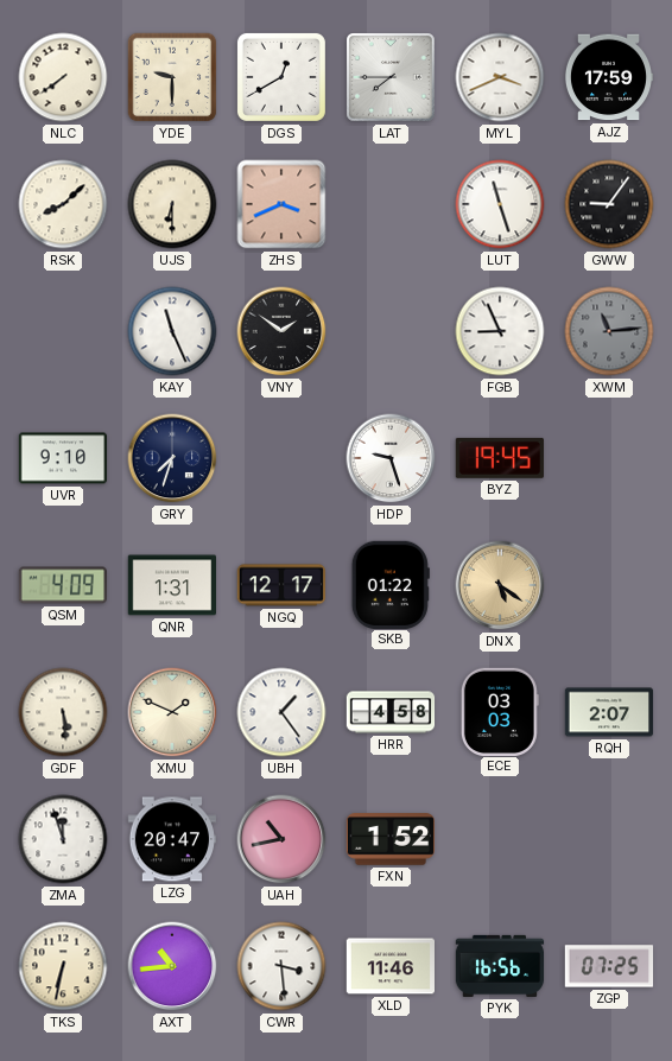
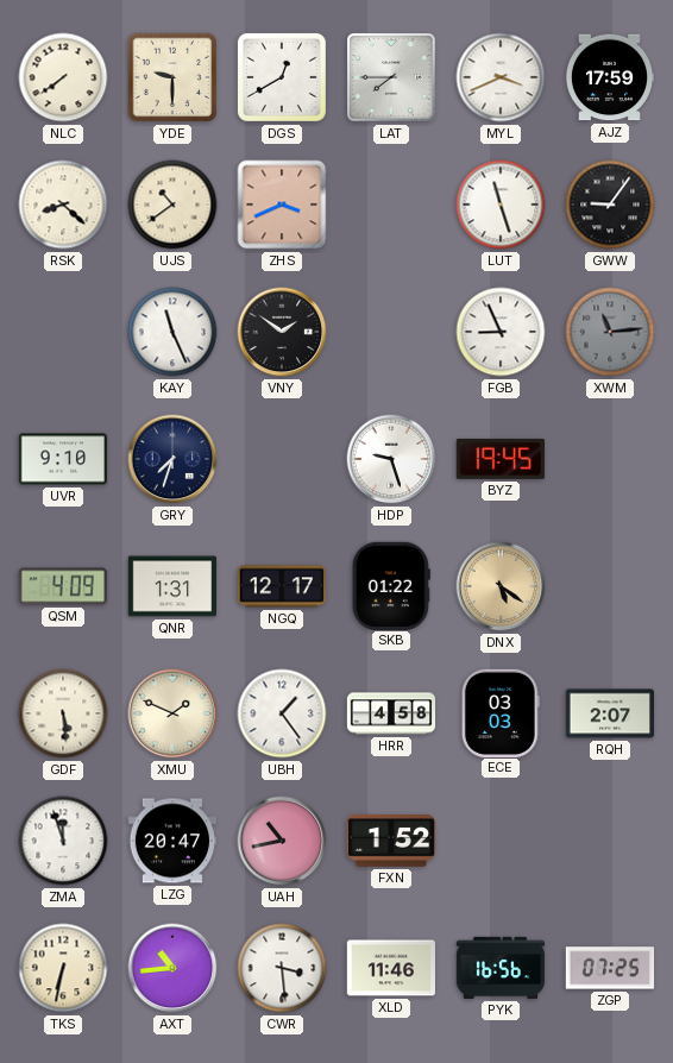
RSK: 8:08 -> 8:22
UJS: 6:30 -> 10:39
